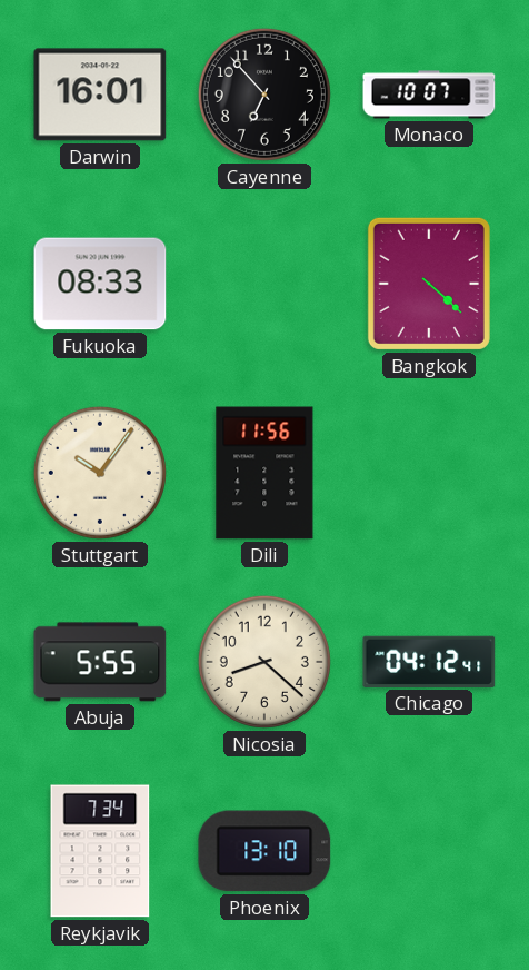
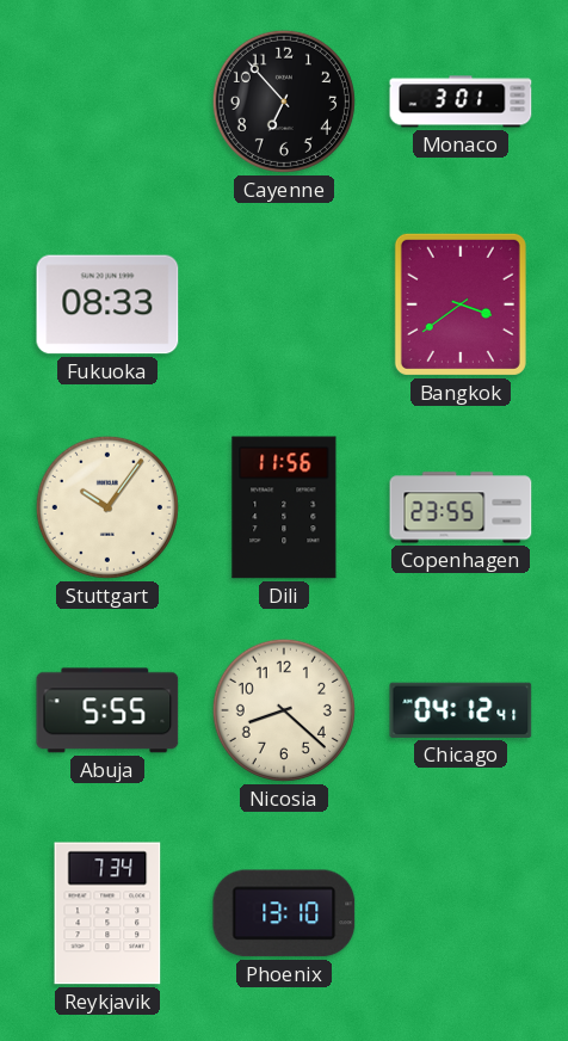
Darwin: 16:01 -> none
Monaco: 10:07 -> 3:01
Bangkok: 4:22 -> 3:39
Copenhagen: none -> 23:55
